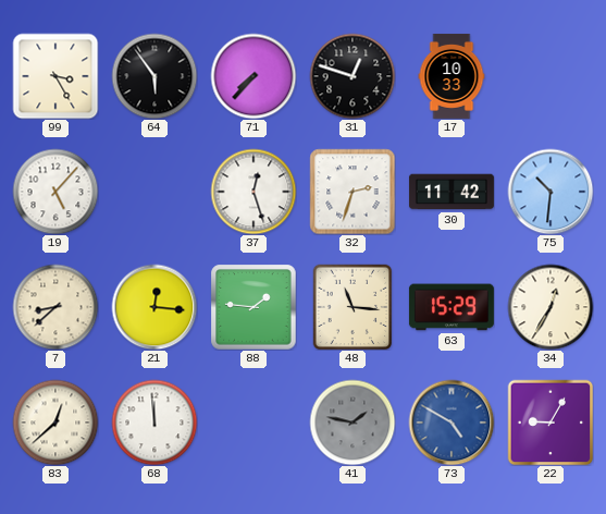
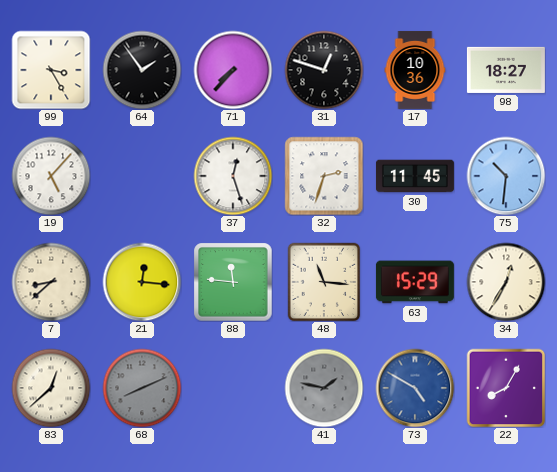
64: 5:54 -> 1:54
17: 10:33 -> 10:36
98: none -> 18:27
30: 11:42 -> 11:45
88: 1:46 -> 11:46
68: 11:59 -> 8:11
68 dial: white -> grey
22: 9:05 -> 8:05
